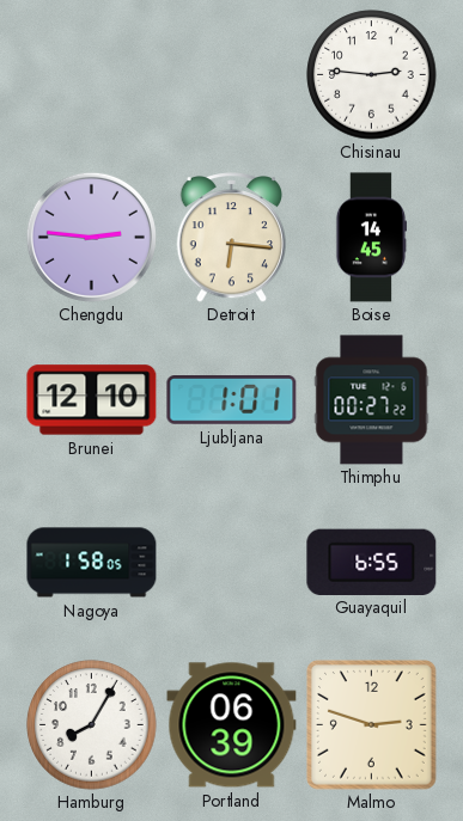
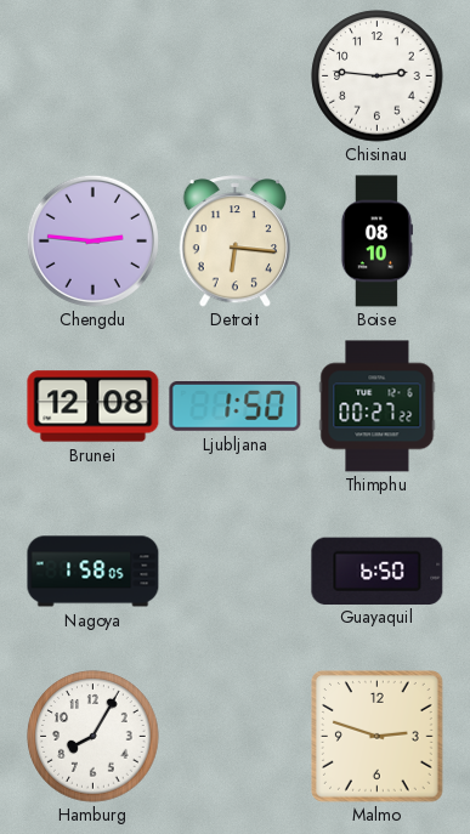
Boise: 14:45 -> 08:10
Brunei: 12:10 -> 12:08
Ljubljana: 1:01 -> 1:50
Guayaquil: 6:55 -> 6:50
Portland: 06:39 -> none
